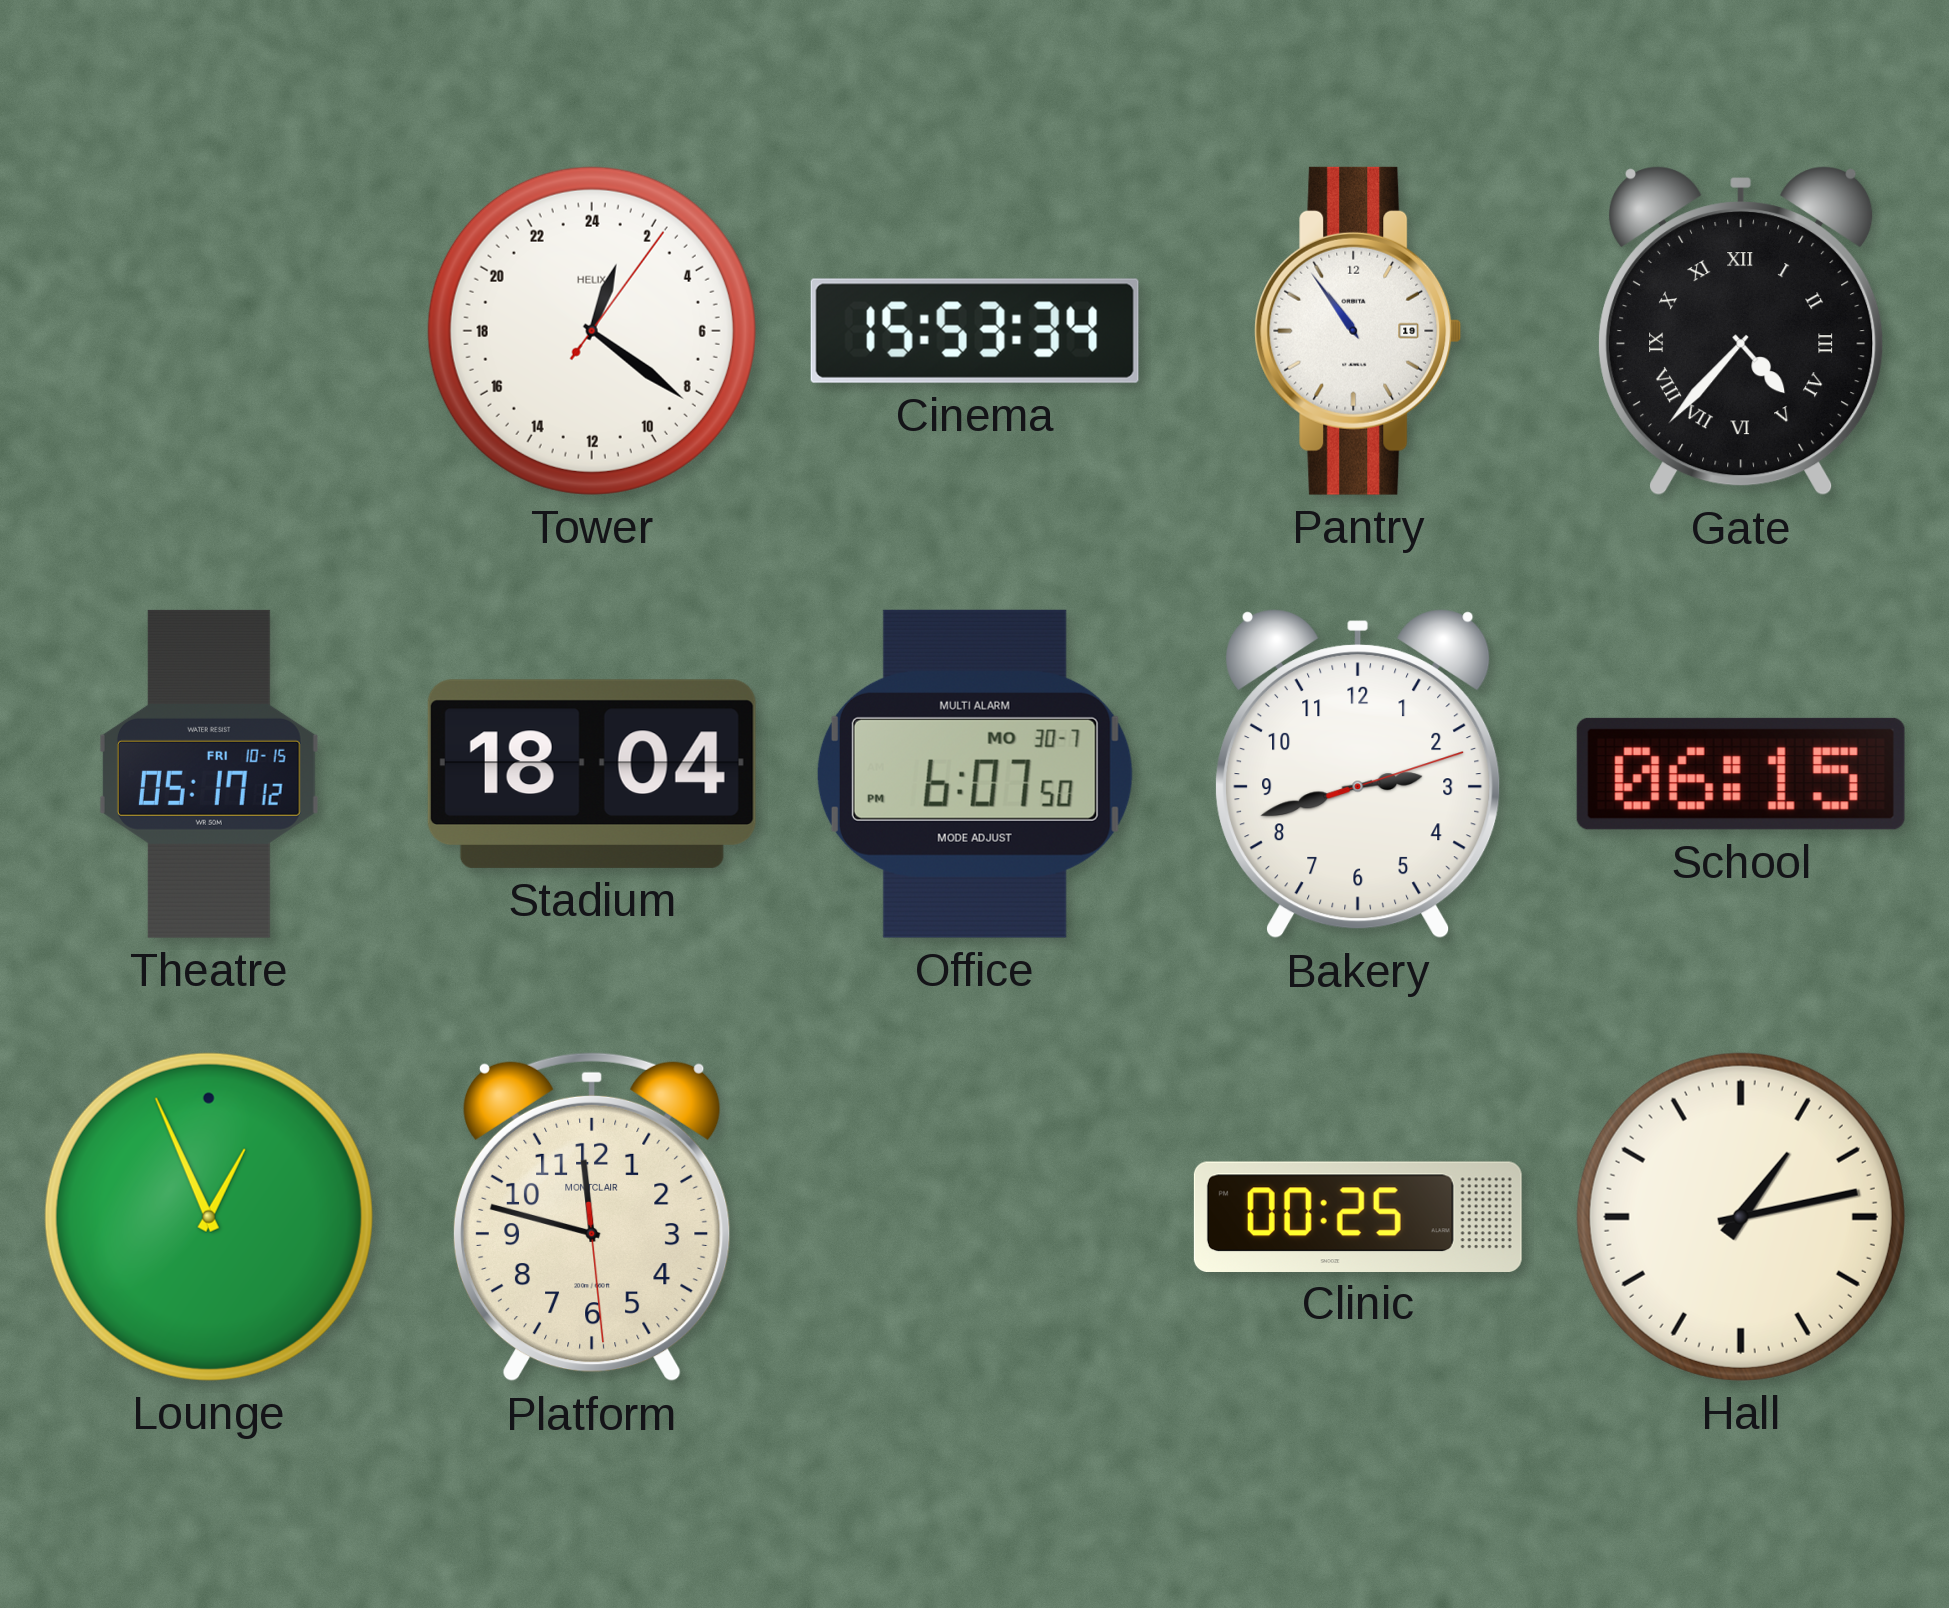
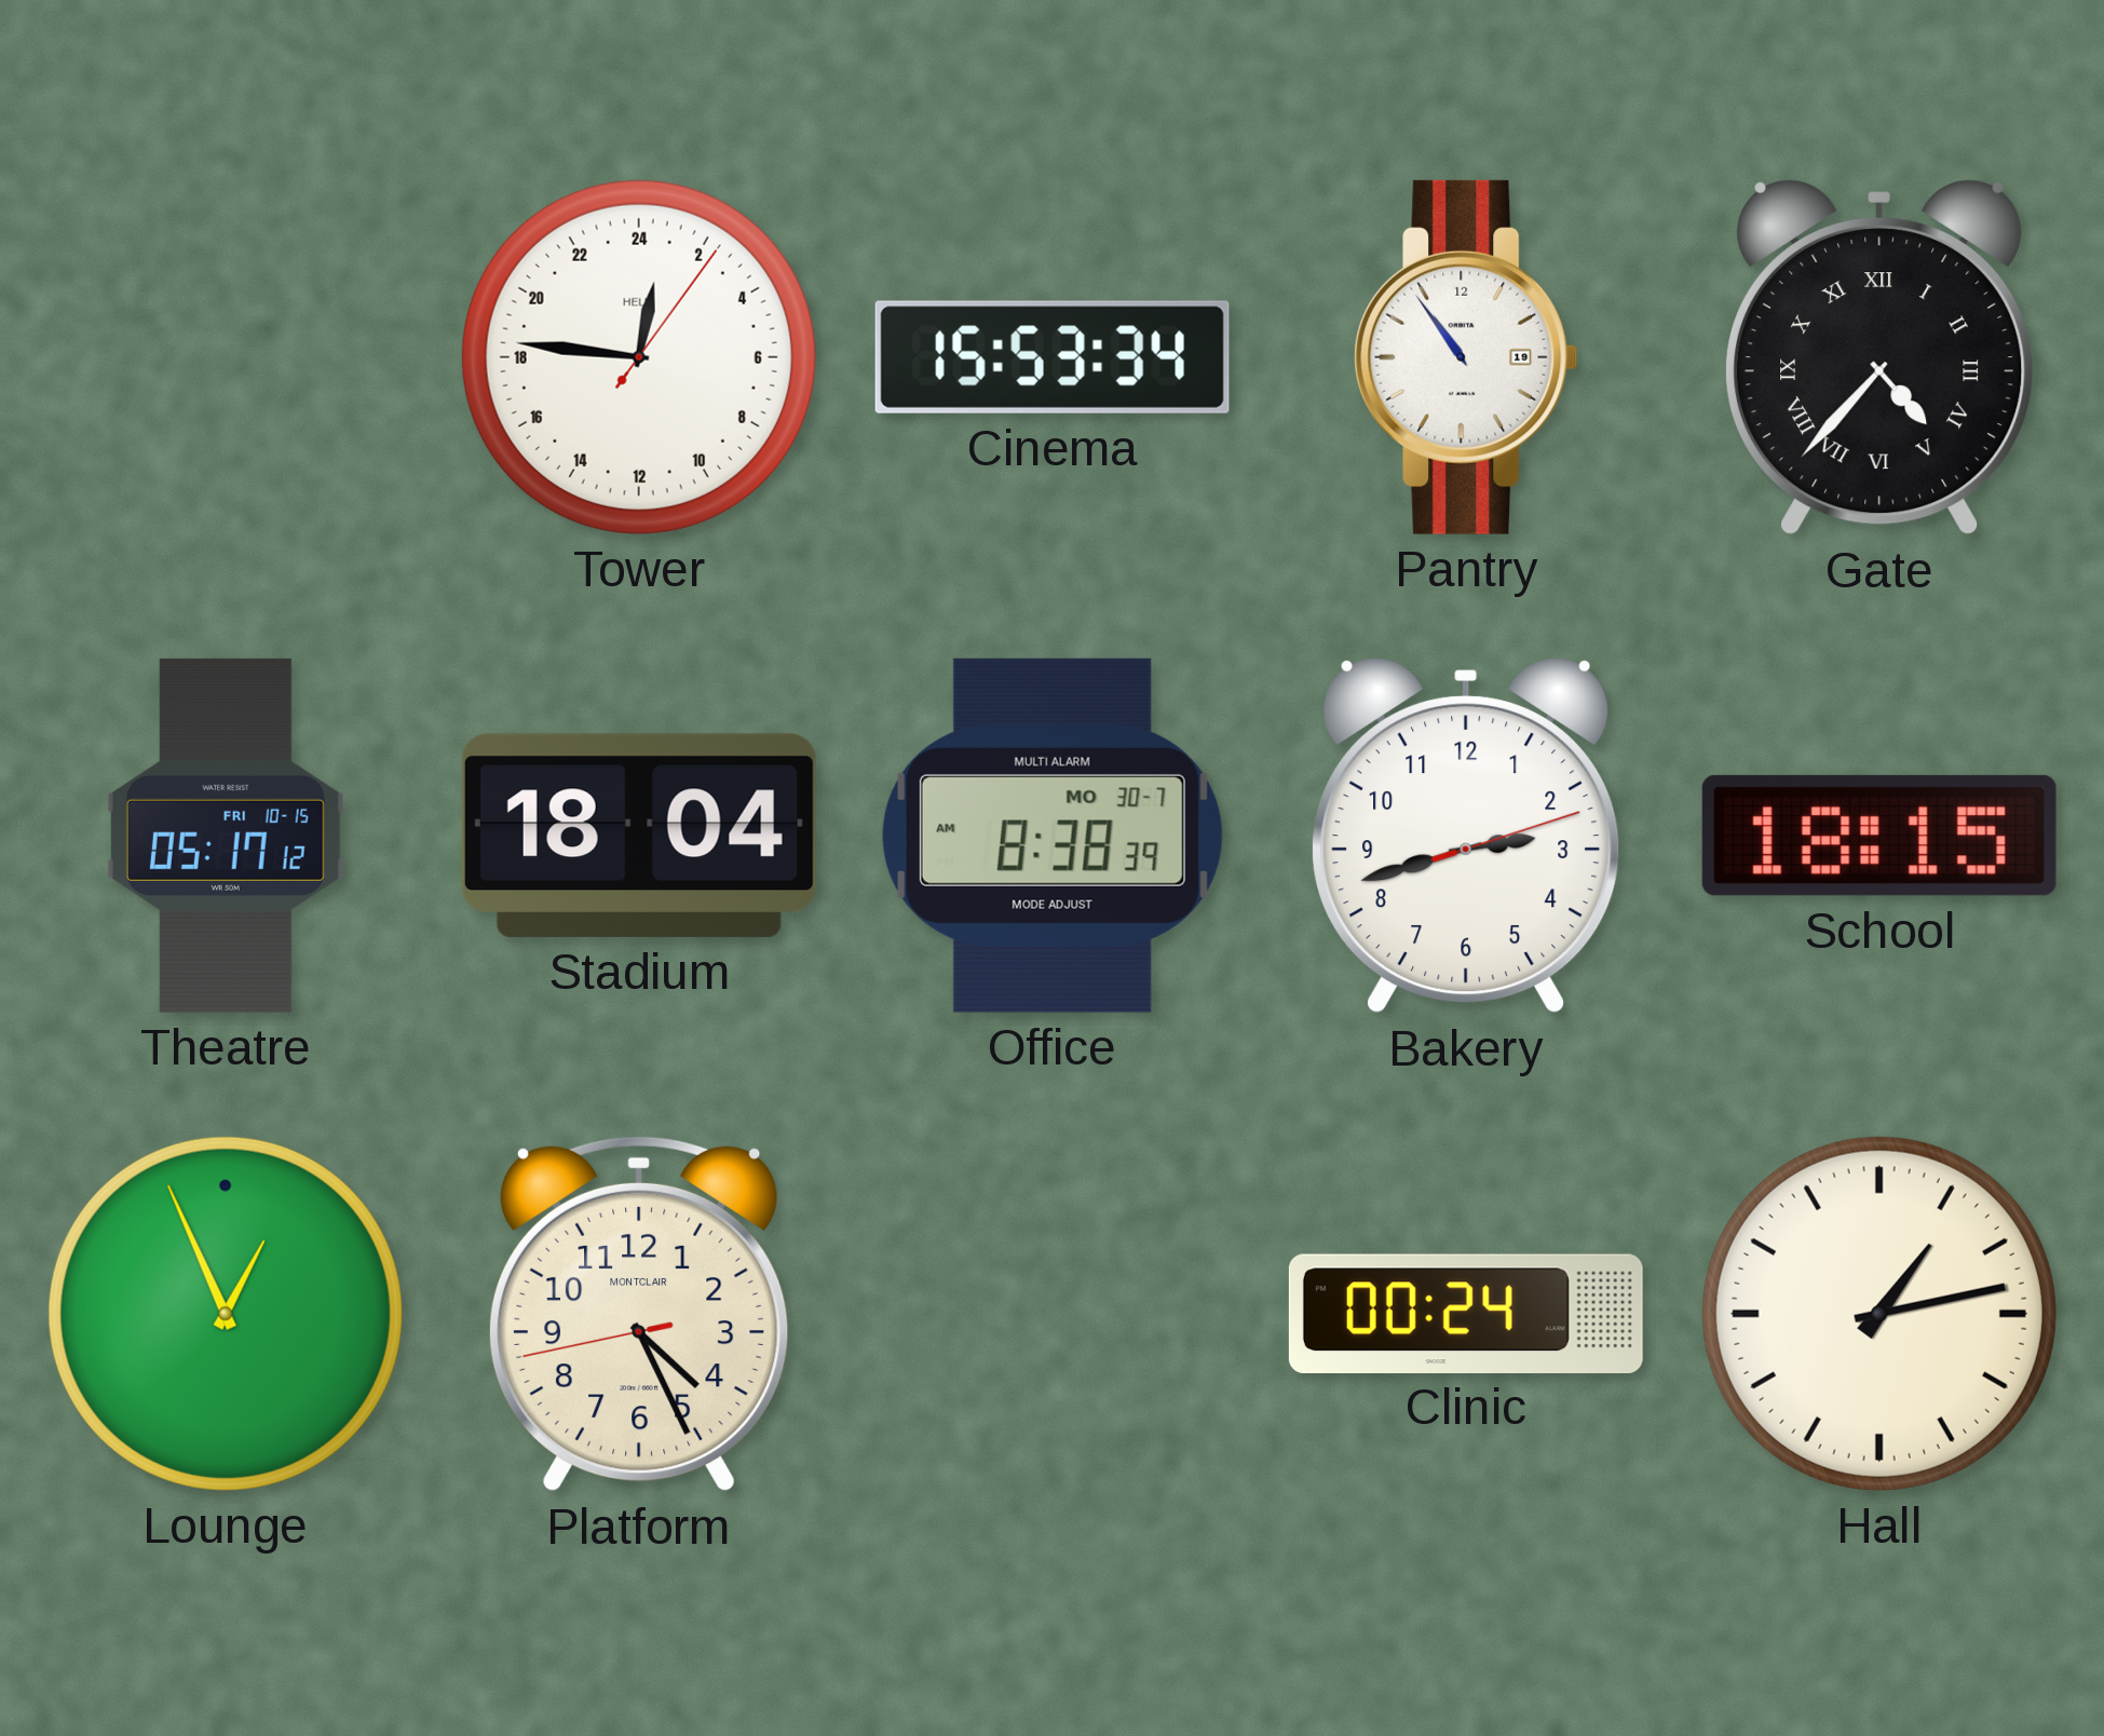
Tower: 1:21 -> 0:46
Office: 6:07 -> 8:38
School: 06:15 -> 18:15
Platform: 11:47 -> 4:25
Clinic: 00:25 -> 00:24
